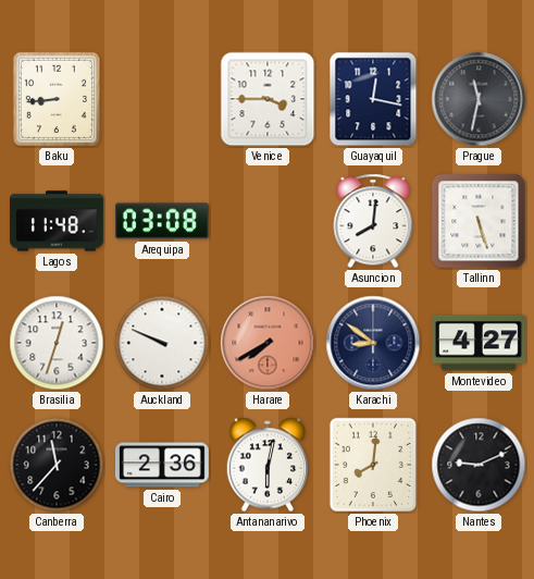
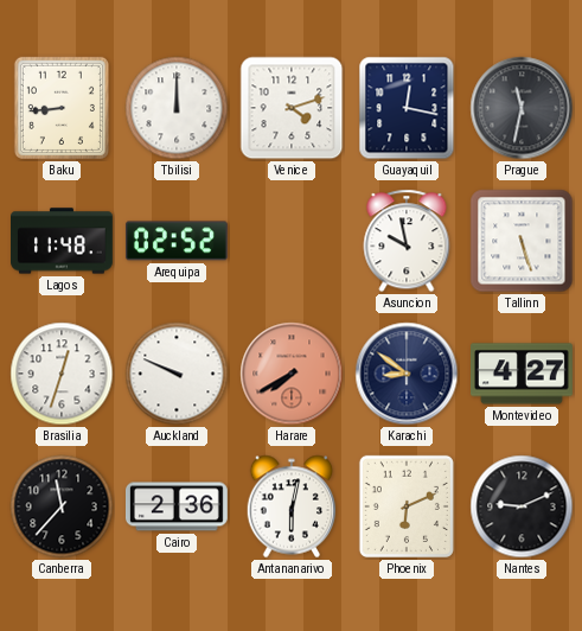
Tbilisi: none -> 12:00
Venice: 3:45 -> 4:12
Arequipa: 03:08 -> 02:52
Asuncion: 8:01 -> 9:58
Phoenix: 8:01 -> 6:11
